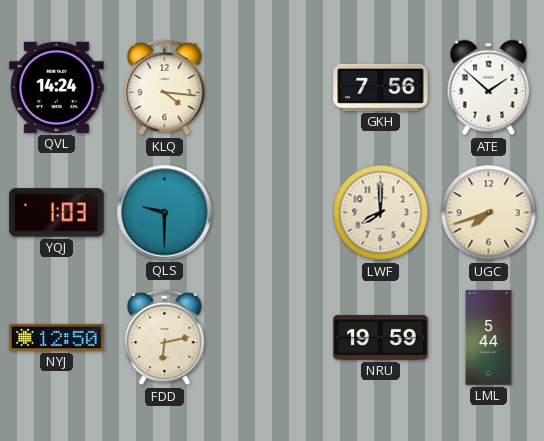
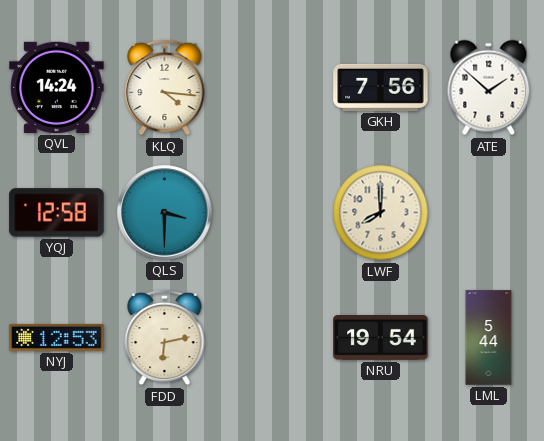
YQJ: 1:03 -> 12:58
QLS: 9:30 -> 3:30
UGC: 7:42 -> none
NYJ: 12:50 -> 12:53
NRU: 19:59 -> 19:54
